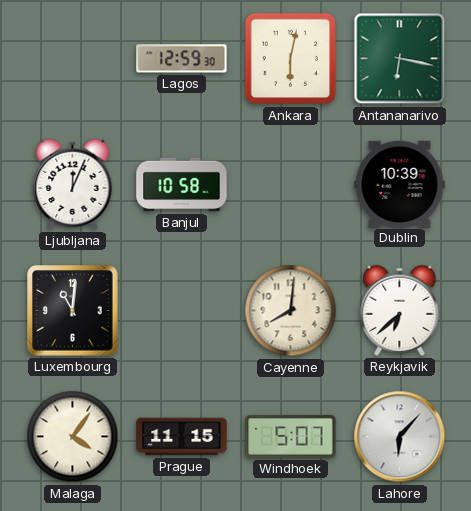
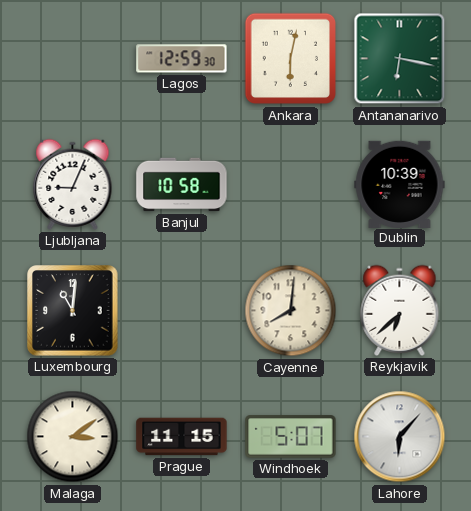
Ljubljana: 12:04 -> 9:04
Malaga: 4:06 -> 3:09
